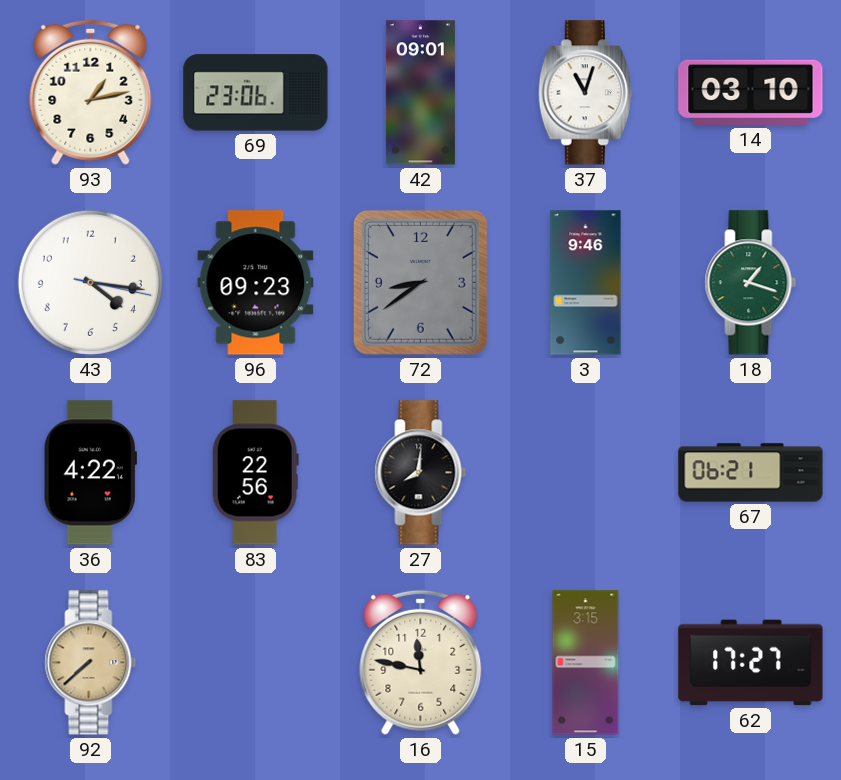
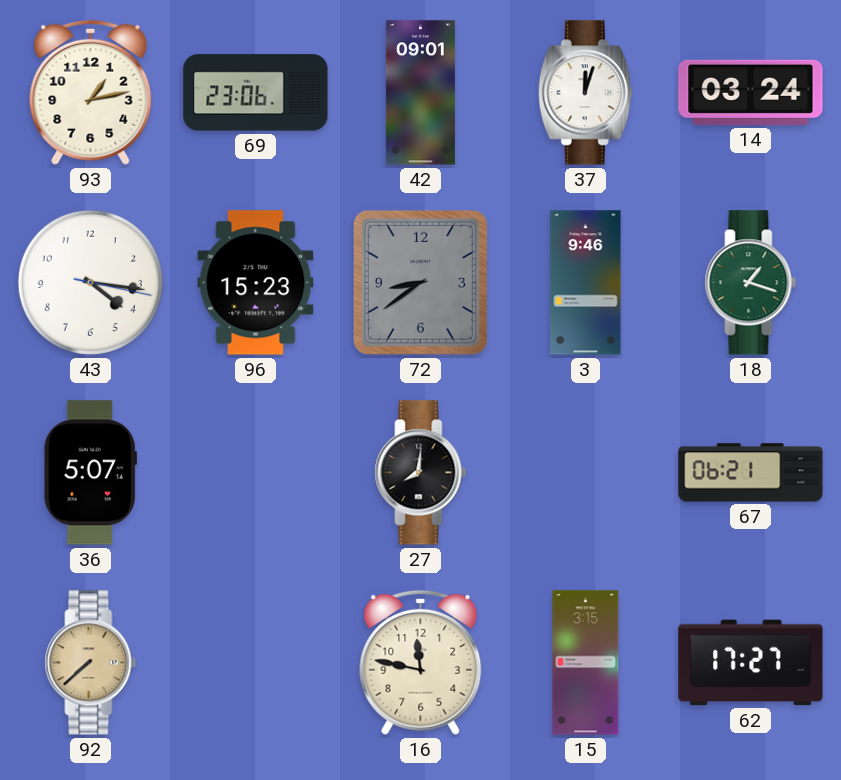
37: 11:03 -> 12:03
14: 03:10 -> 03:24
96: 09:23 -> 15:23
36: 4:22 -> 5:07
83: 22:56 -> none
